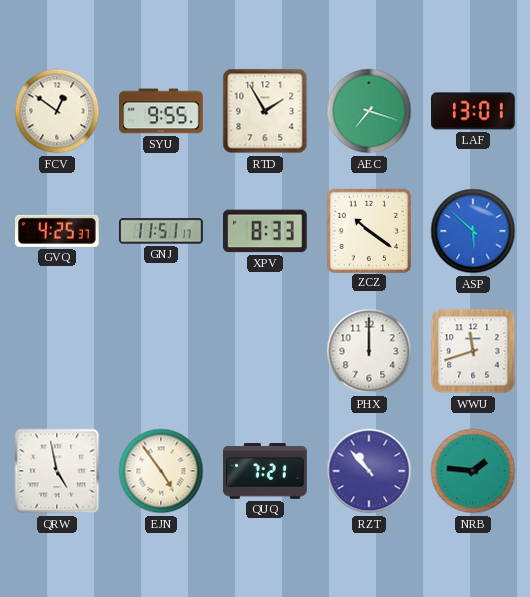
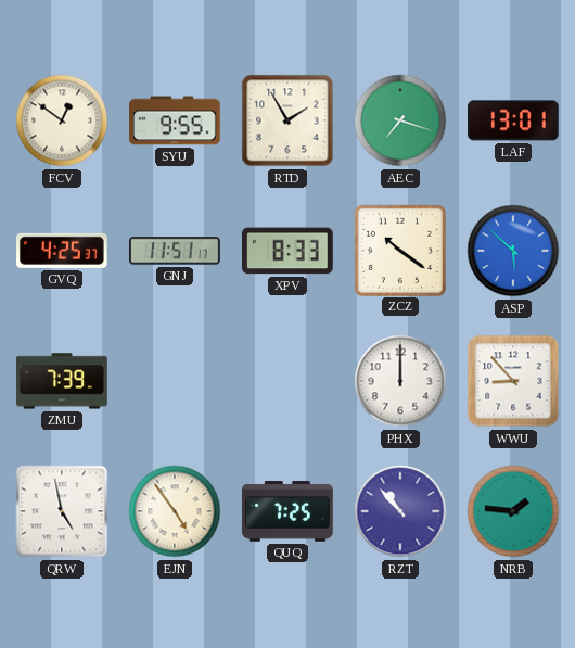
ZMU: none -> 7:39
WWU: 11:42 -> 8:53
QUQ: 7:21 -> 7:25
